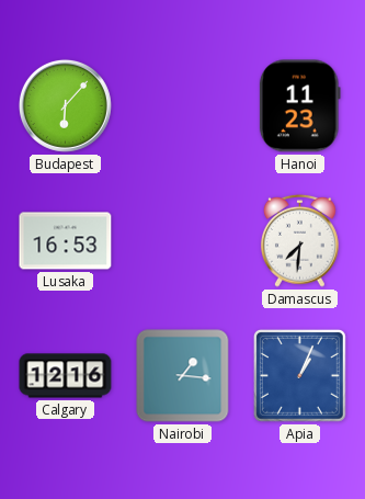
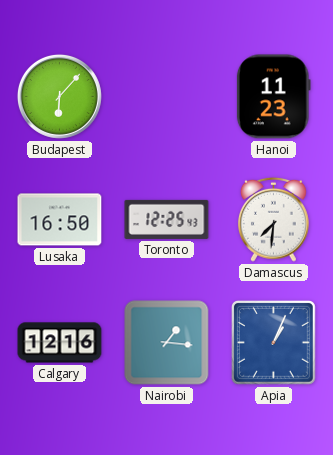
Lusaka: 16:53 -> 16:50
Toronto: none -> 12:25
